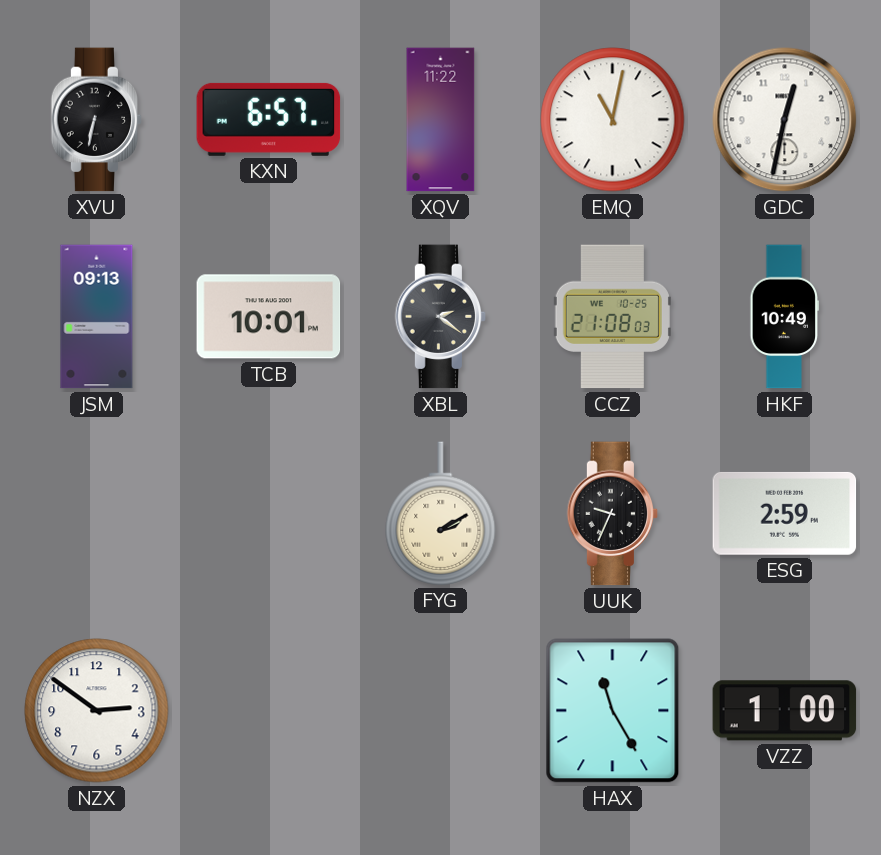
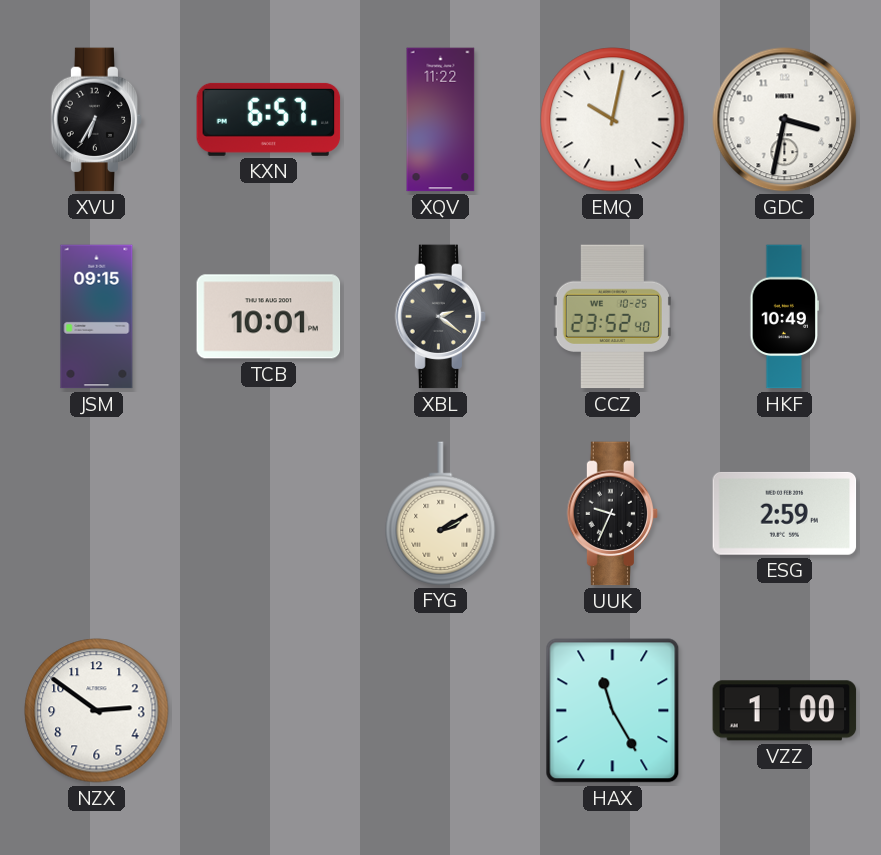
XVU: 6:32 -> 6:35
EMQ: 11:02 -> 10:02
GDC: 12:32 -> 3:32
JSM: 09:13 -> 09:15
CCZ: 21:08 -> 23:52
